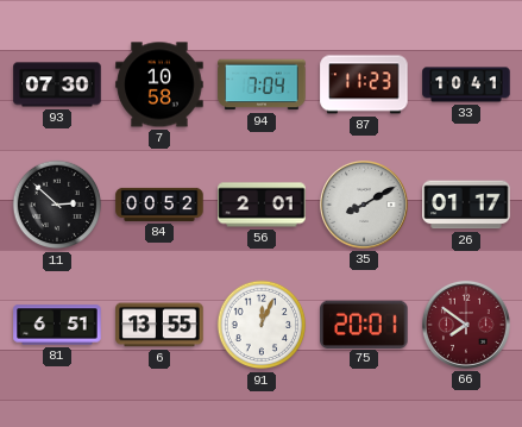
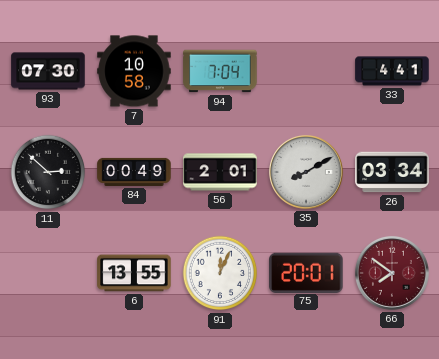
87: 11:23 -> none
33: 10:41 -> 4:41
84: 00:52 -> 00:49
26: 01:17 -> 03:34
81: 6:51 -> none
